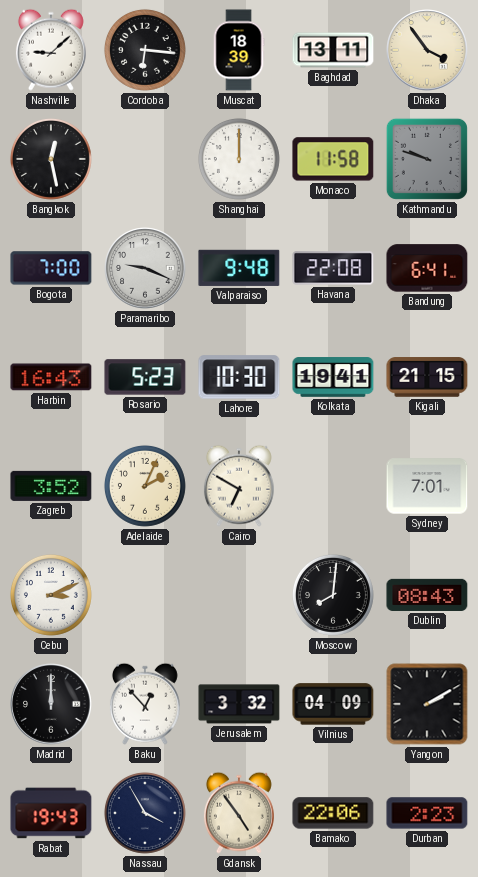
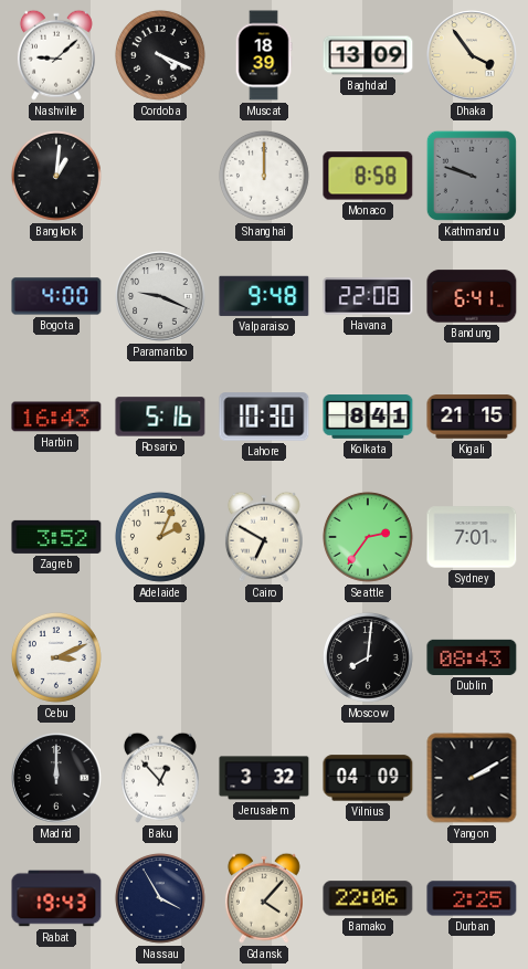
Cordoba: 6:16 -> 4:19
Baghdad: 13:11 -> 13:09
Bangkok: 12:28 -> 1:01
Monaco: 11:58 -> 8:58
Bogota: 7:00 -> 4:00
Rosario: 5:23 -> 5:16
Kolkata: 19:41 -> 8:41
Seattle: none -> 2:36
Gdansk: 4:54 -> 4:07
Durban: 2:23 -> 2:25
